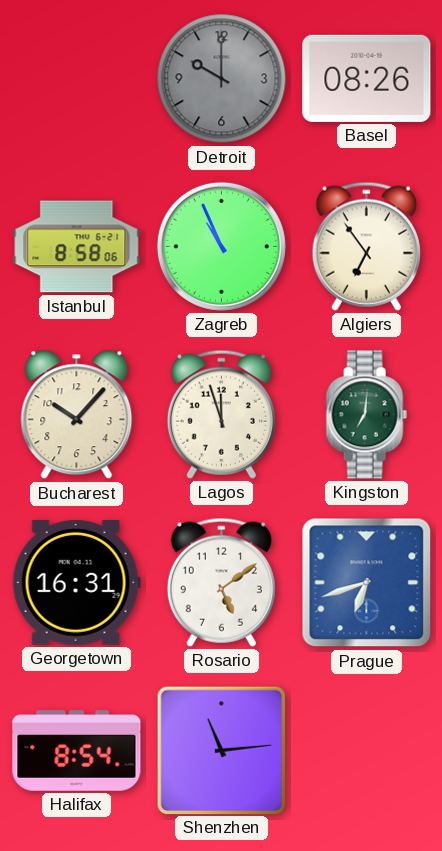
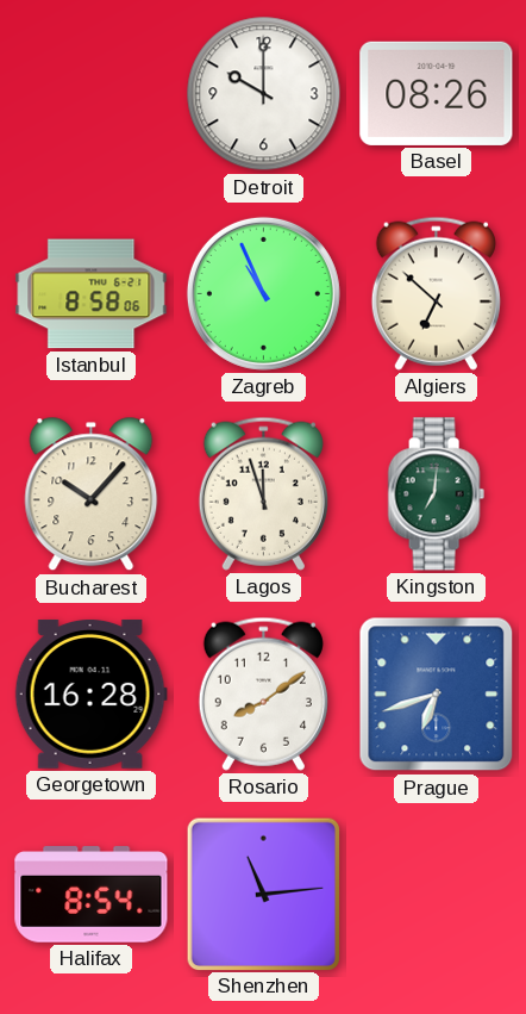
Detroit dial: grey -> white
Algiers: 6:54 -> 6:52
Georgetown: 16:31 -> 16:28
Rosario: 5:09 -> 8:09
